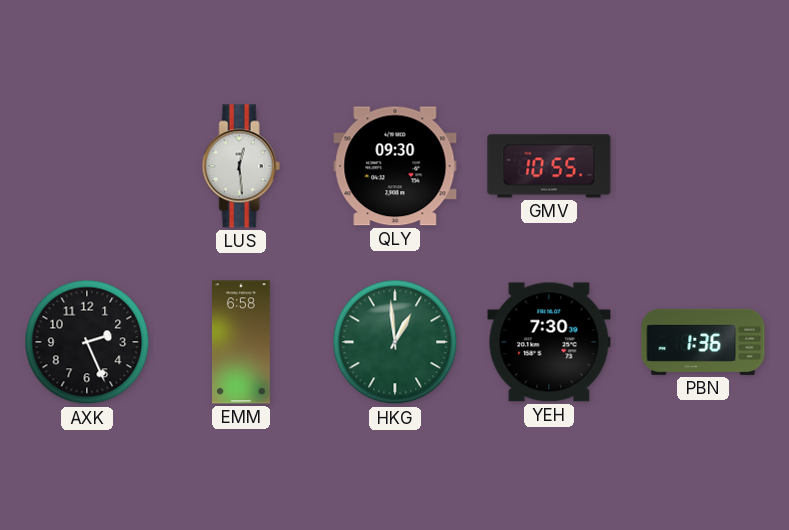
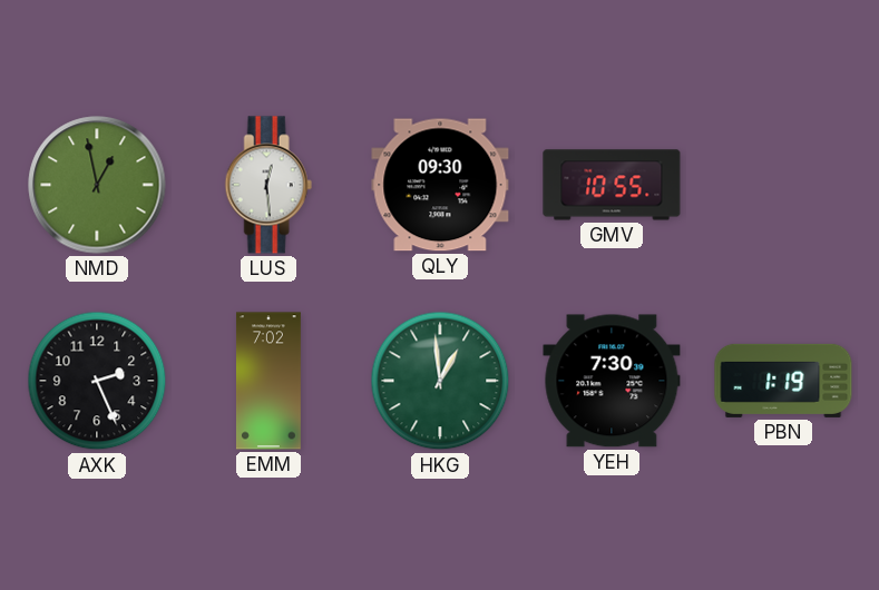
NMD: none -> 12:58
EMM: 6:58 -> 7:02
PBN: 1:36 -> 1:19
